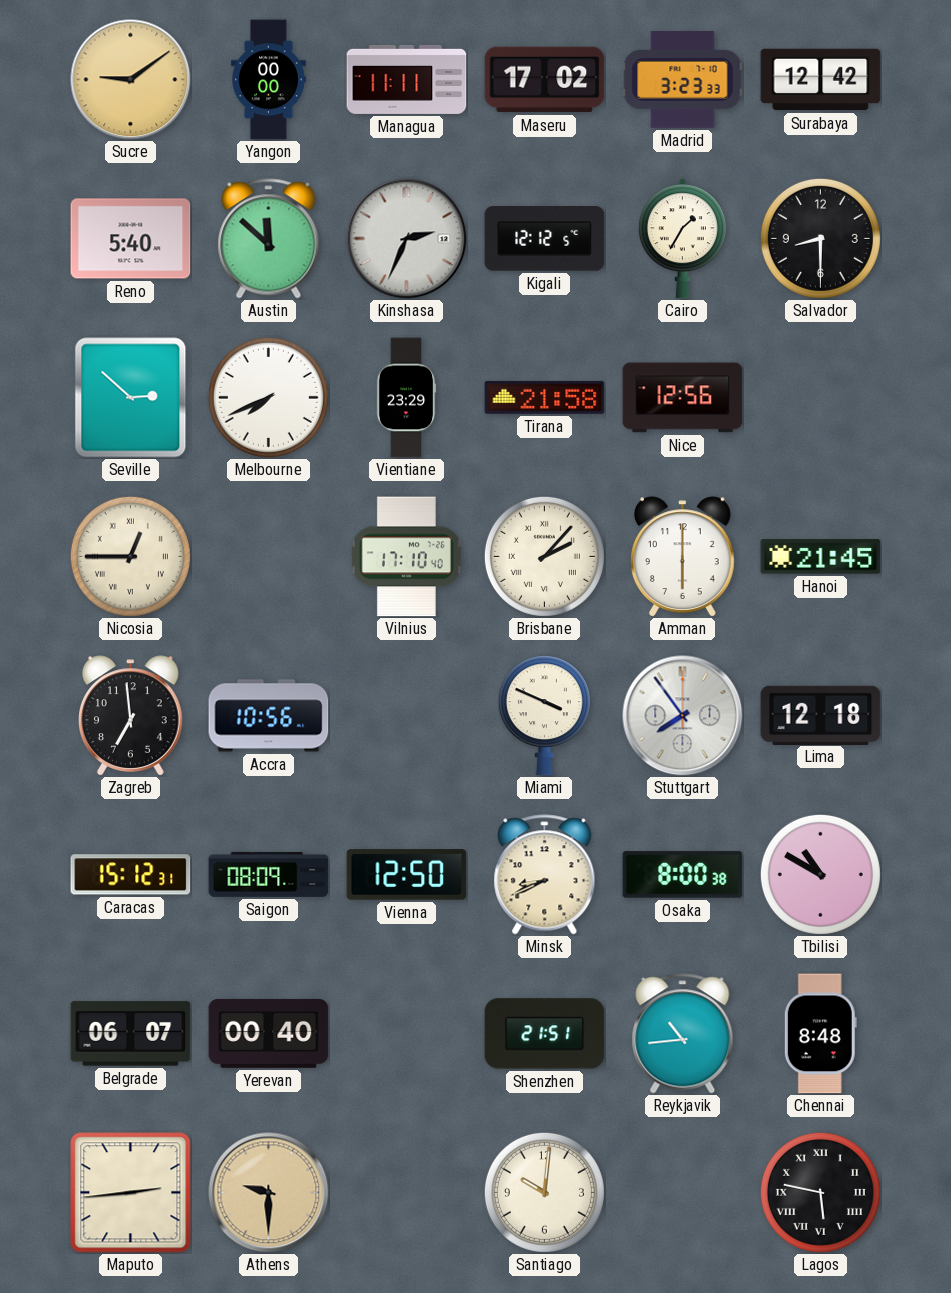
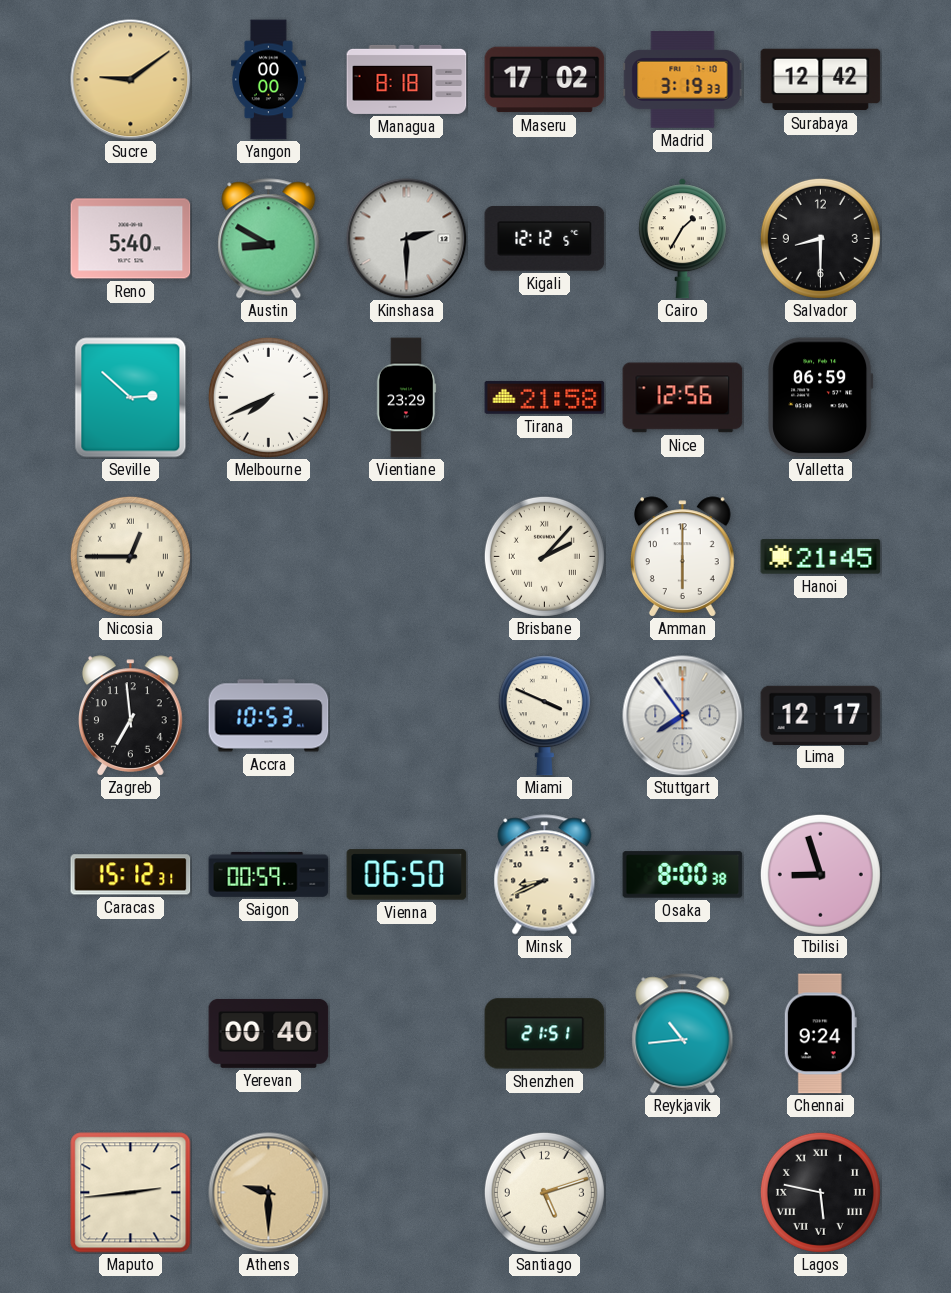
Managua: 11:11 -> 8:18
Madrid: 3:23 -> 3:19
Austin: 11:52 -> 8:50
Kinshasa: 2:34 -> 2:30
Valletta: none -> 06:59
Vilnius: 17:10 -> none
Accra: 10:56 -> 10:53
Lima: 12:18 -> 12:17
Saigon: 08:09 -> 00:59
Vienna: 12:50 -> 06:50
Tbilisi: 10:50 -> 8:57
Belgrade: 06:07 -> none
Chennai: 8:48 -> 9:24
Santiago: 10:01 -> 5:12
